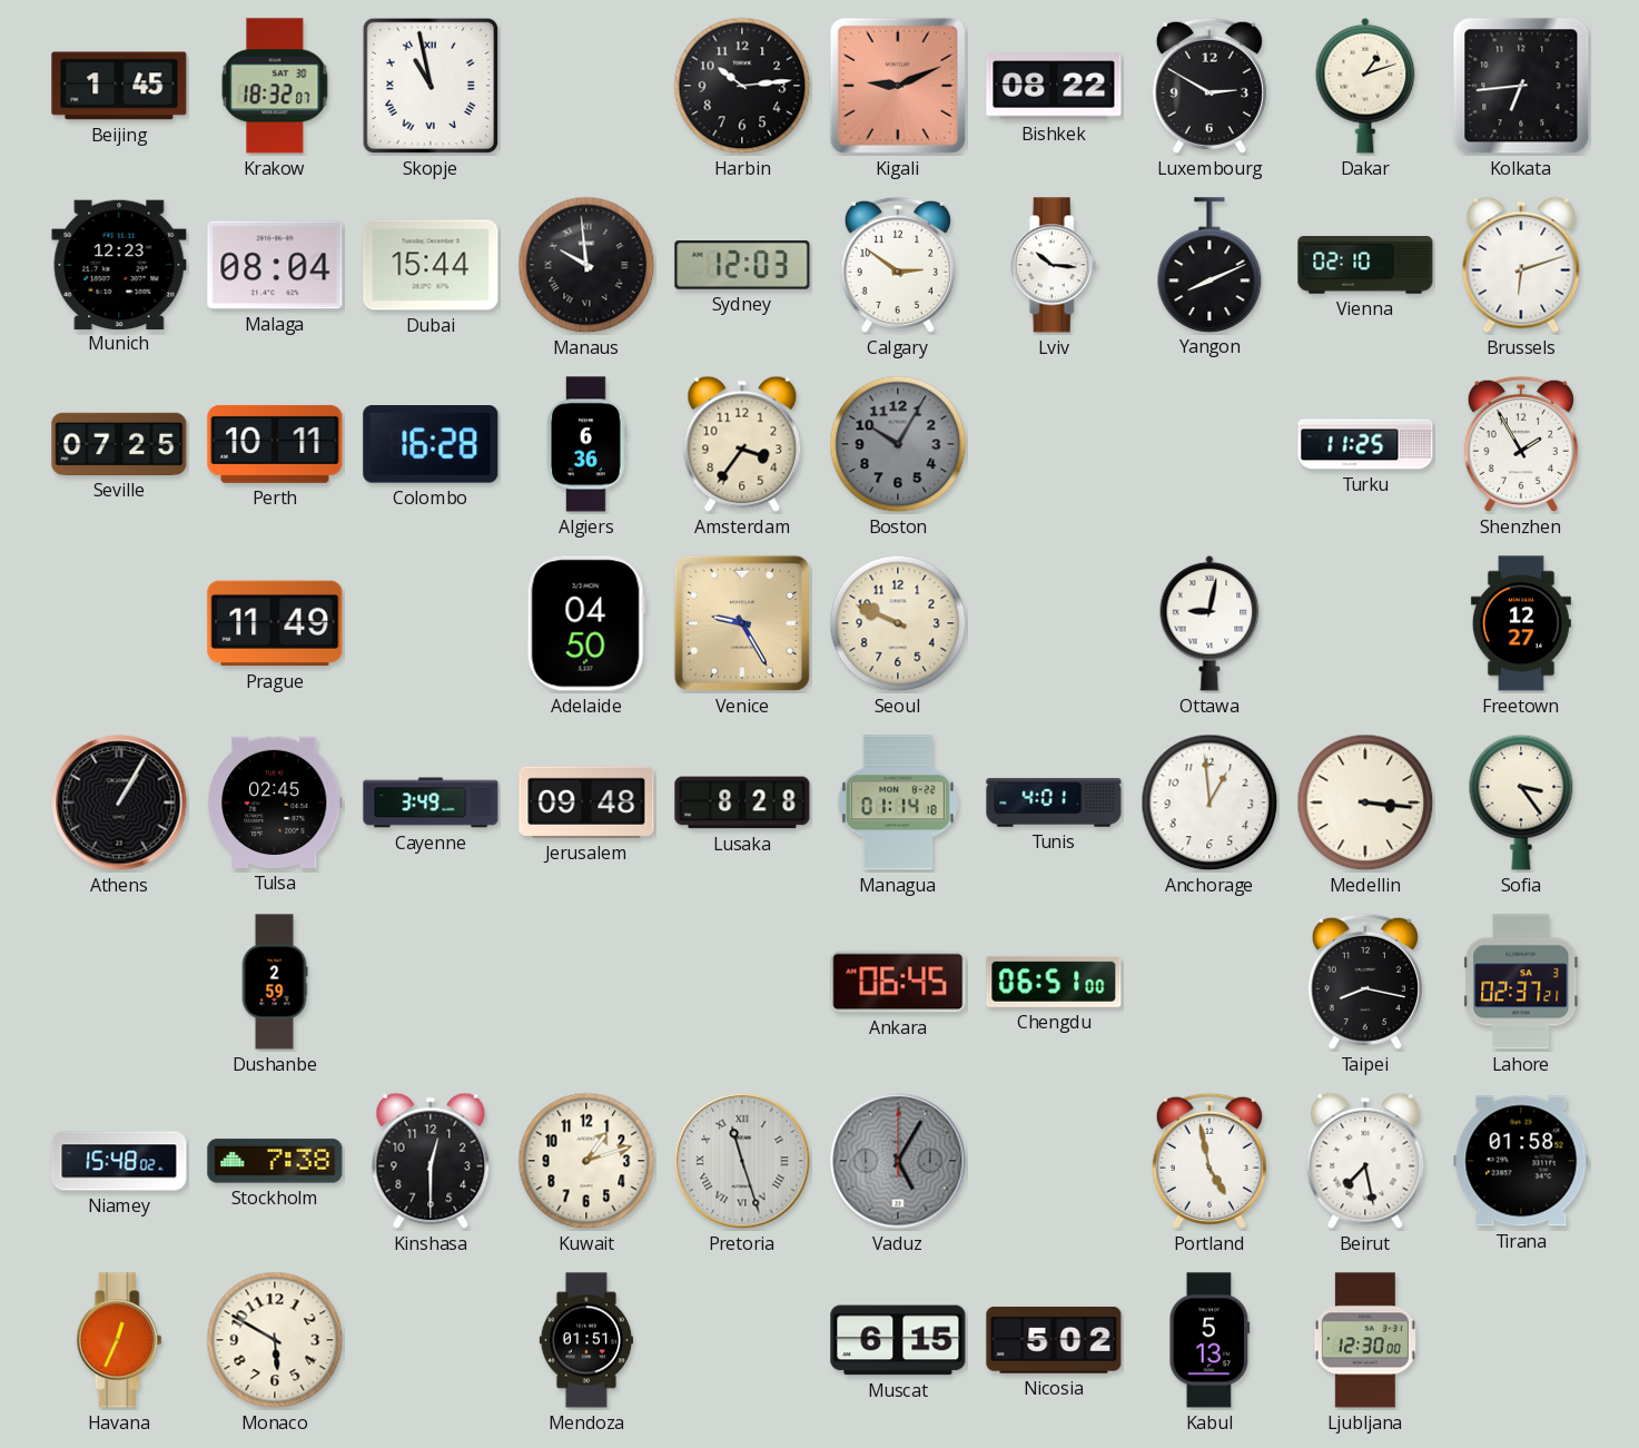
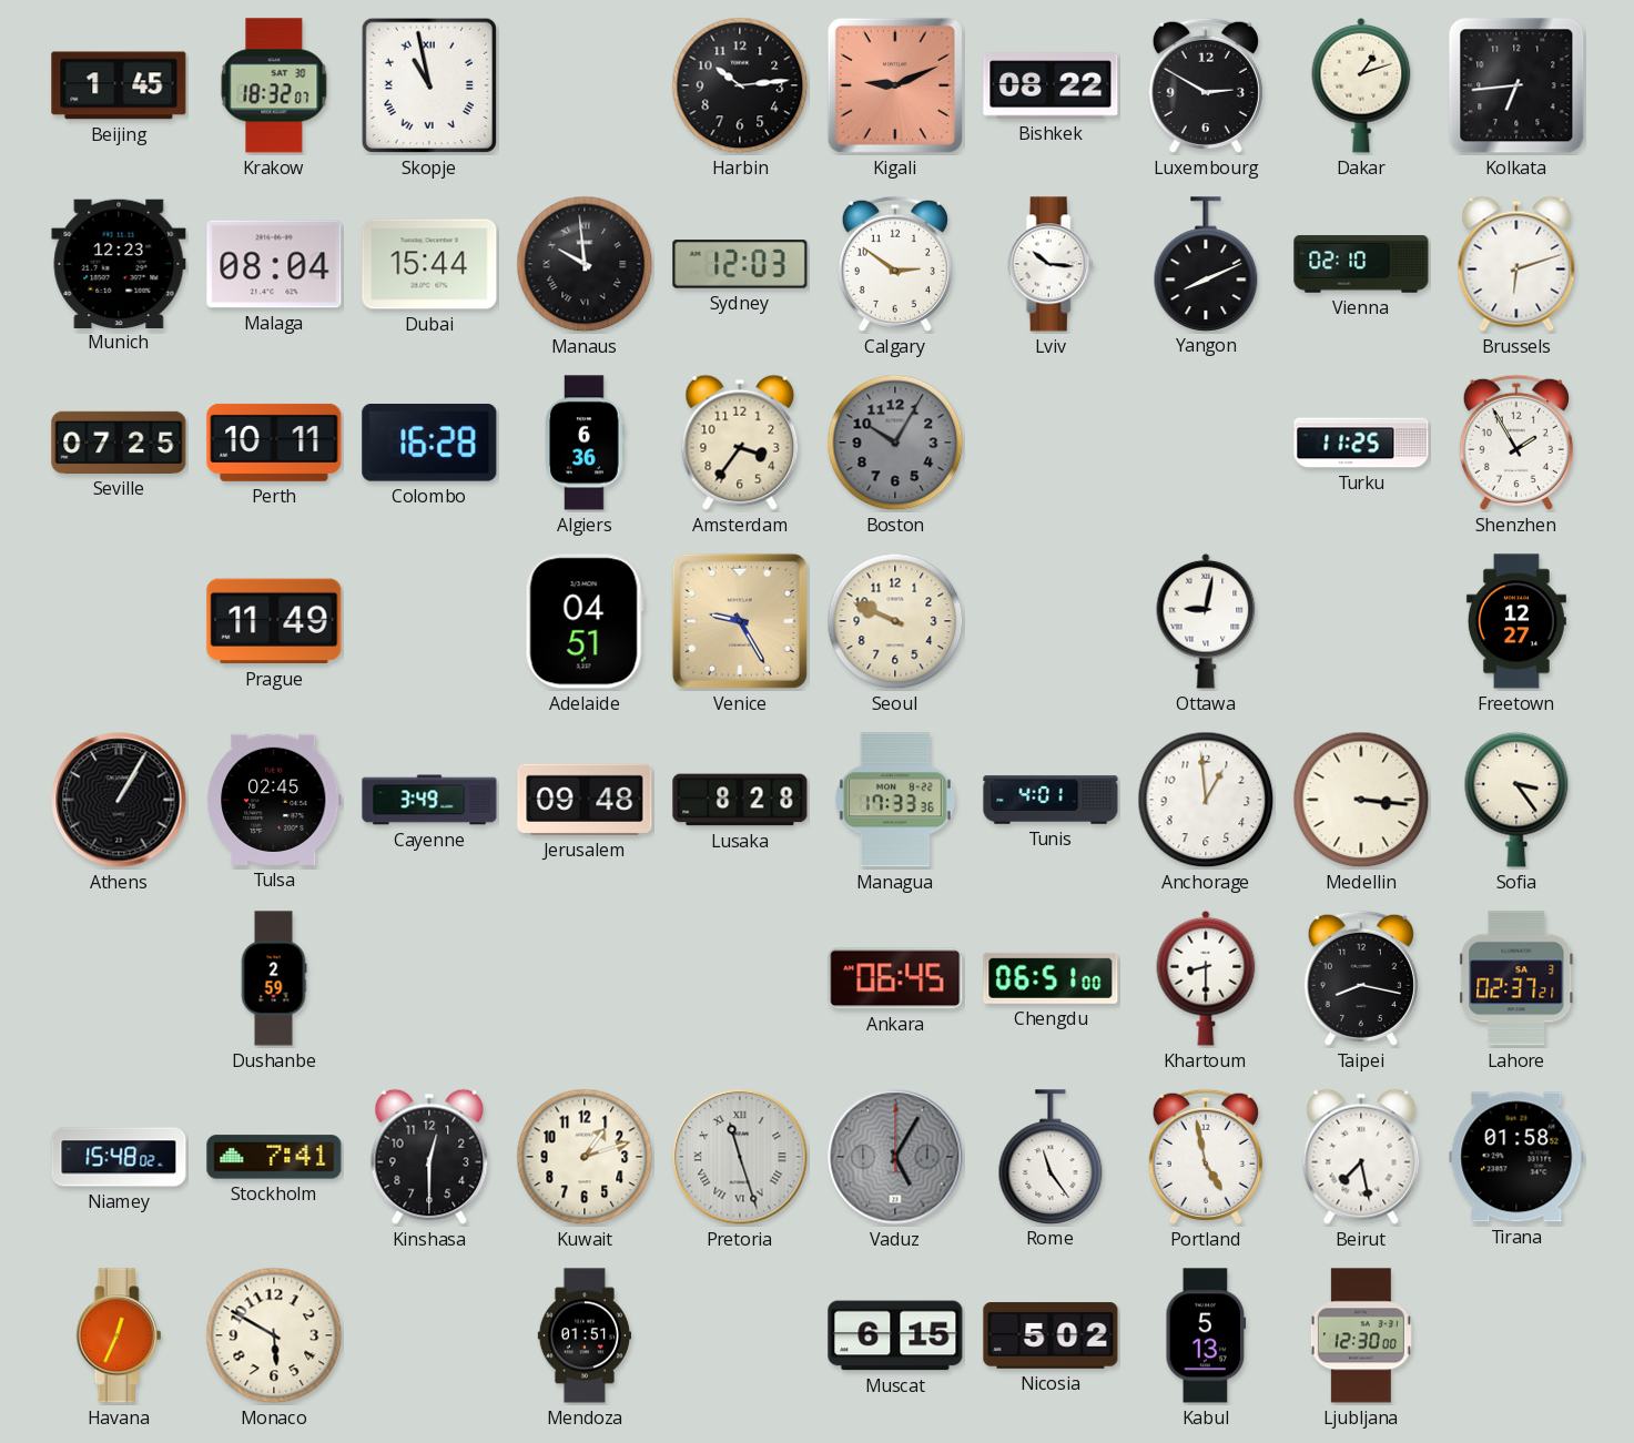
Adelaide: 04:50 -> 04:51
Managua: 01:14 -> 17:33
Khartoum: none -> 8:30
Stockholm: 7:38 -> 7:41
Rome: none -> 11:24
